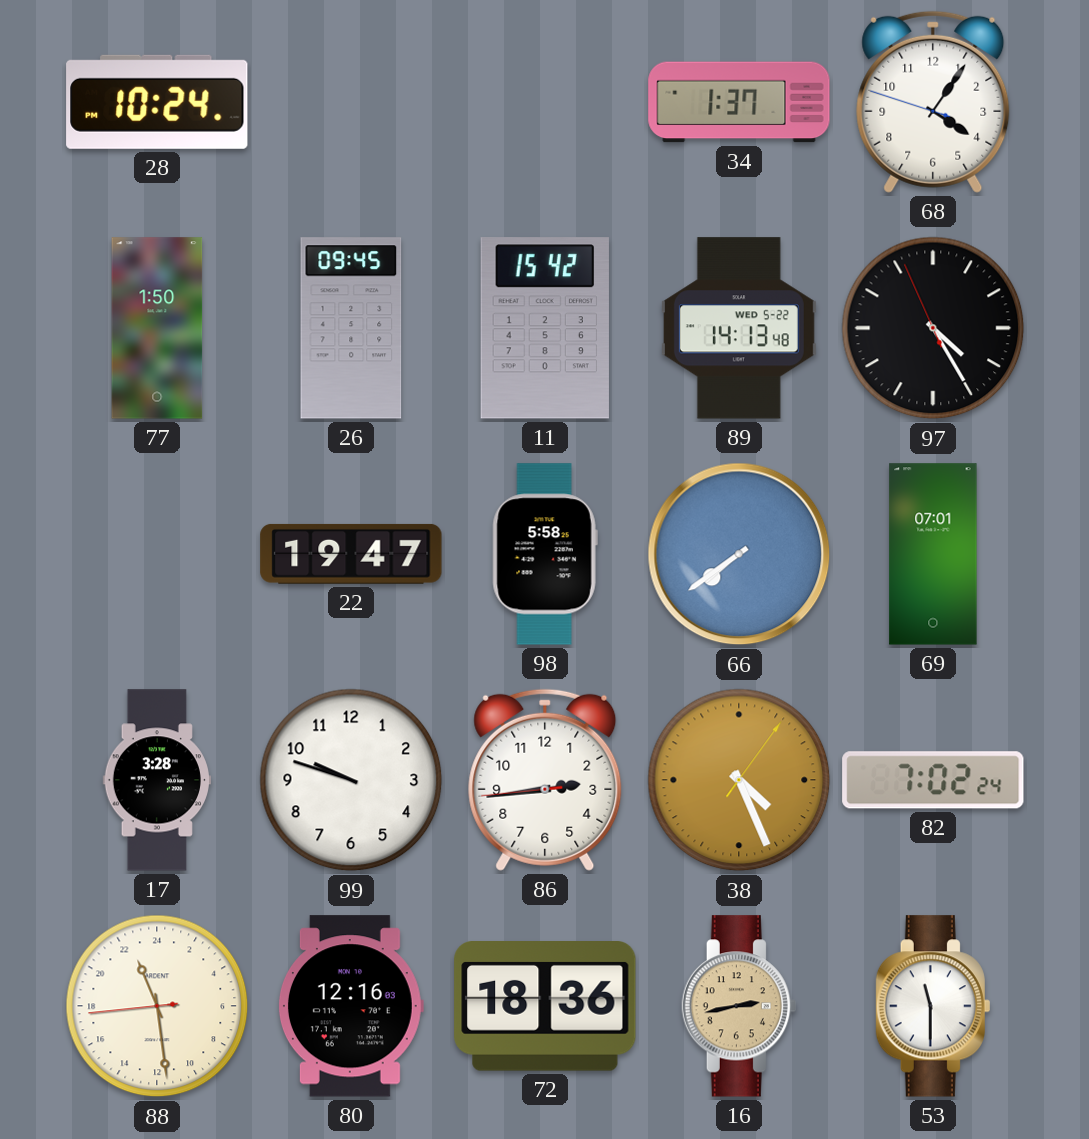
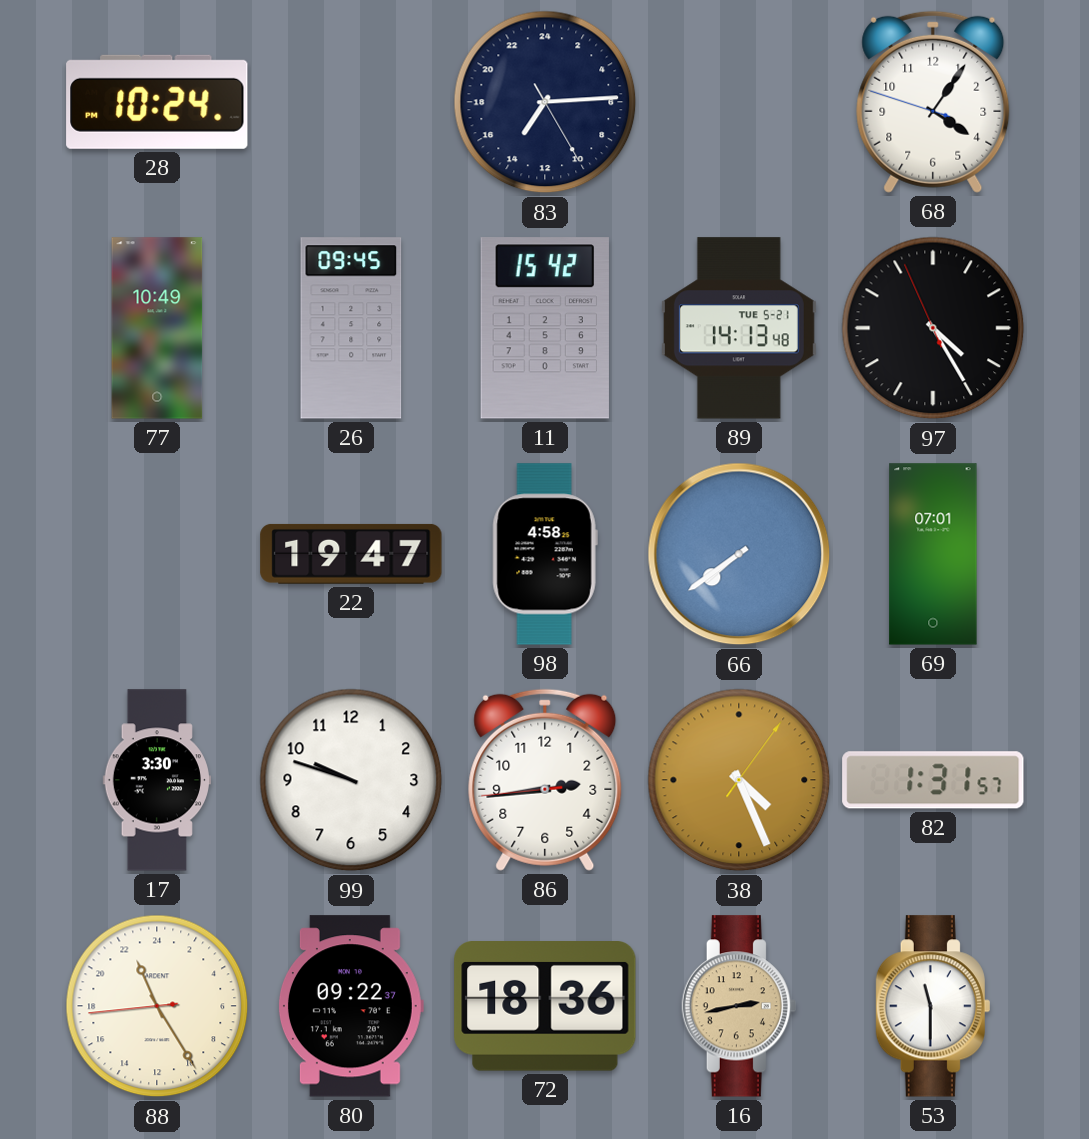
83: none -> 14:14
34: 1:37 -> none
77: 1:50 -> 10:49
89 date: WED 5-22 -> TUE 5-21
98: 5:58 -> 4:58
17: 3:28 -> 3:30
82: 7:02 -> 1:31
88: 22:28 -> 22:24
80: 12:16 -> 09:22
